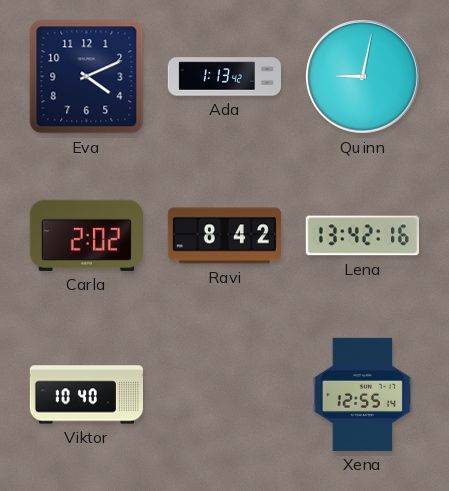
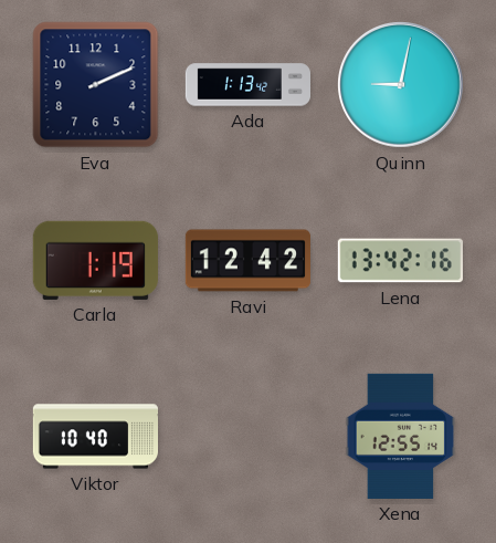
Eva: 4:11 -> 2:11
Carla: 2:02 -> 1:19
Ravi: 8:42 -> 12:42
